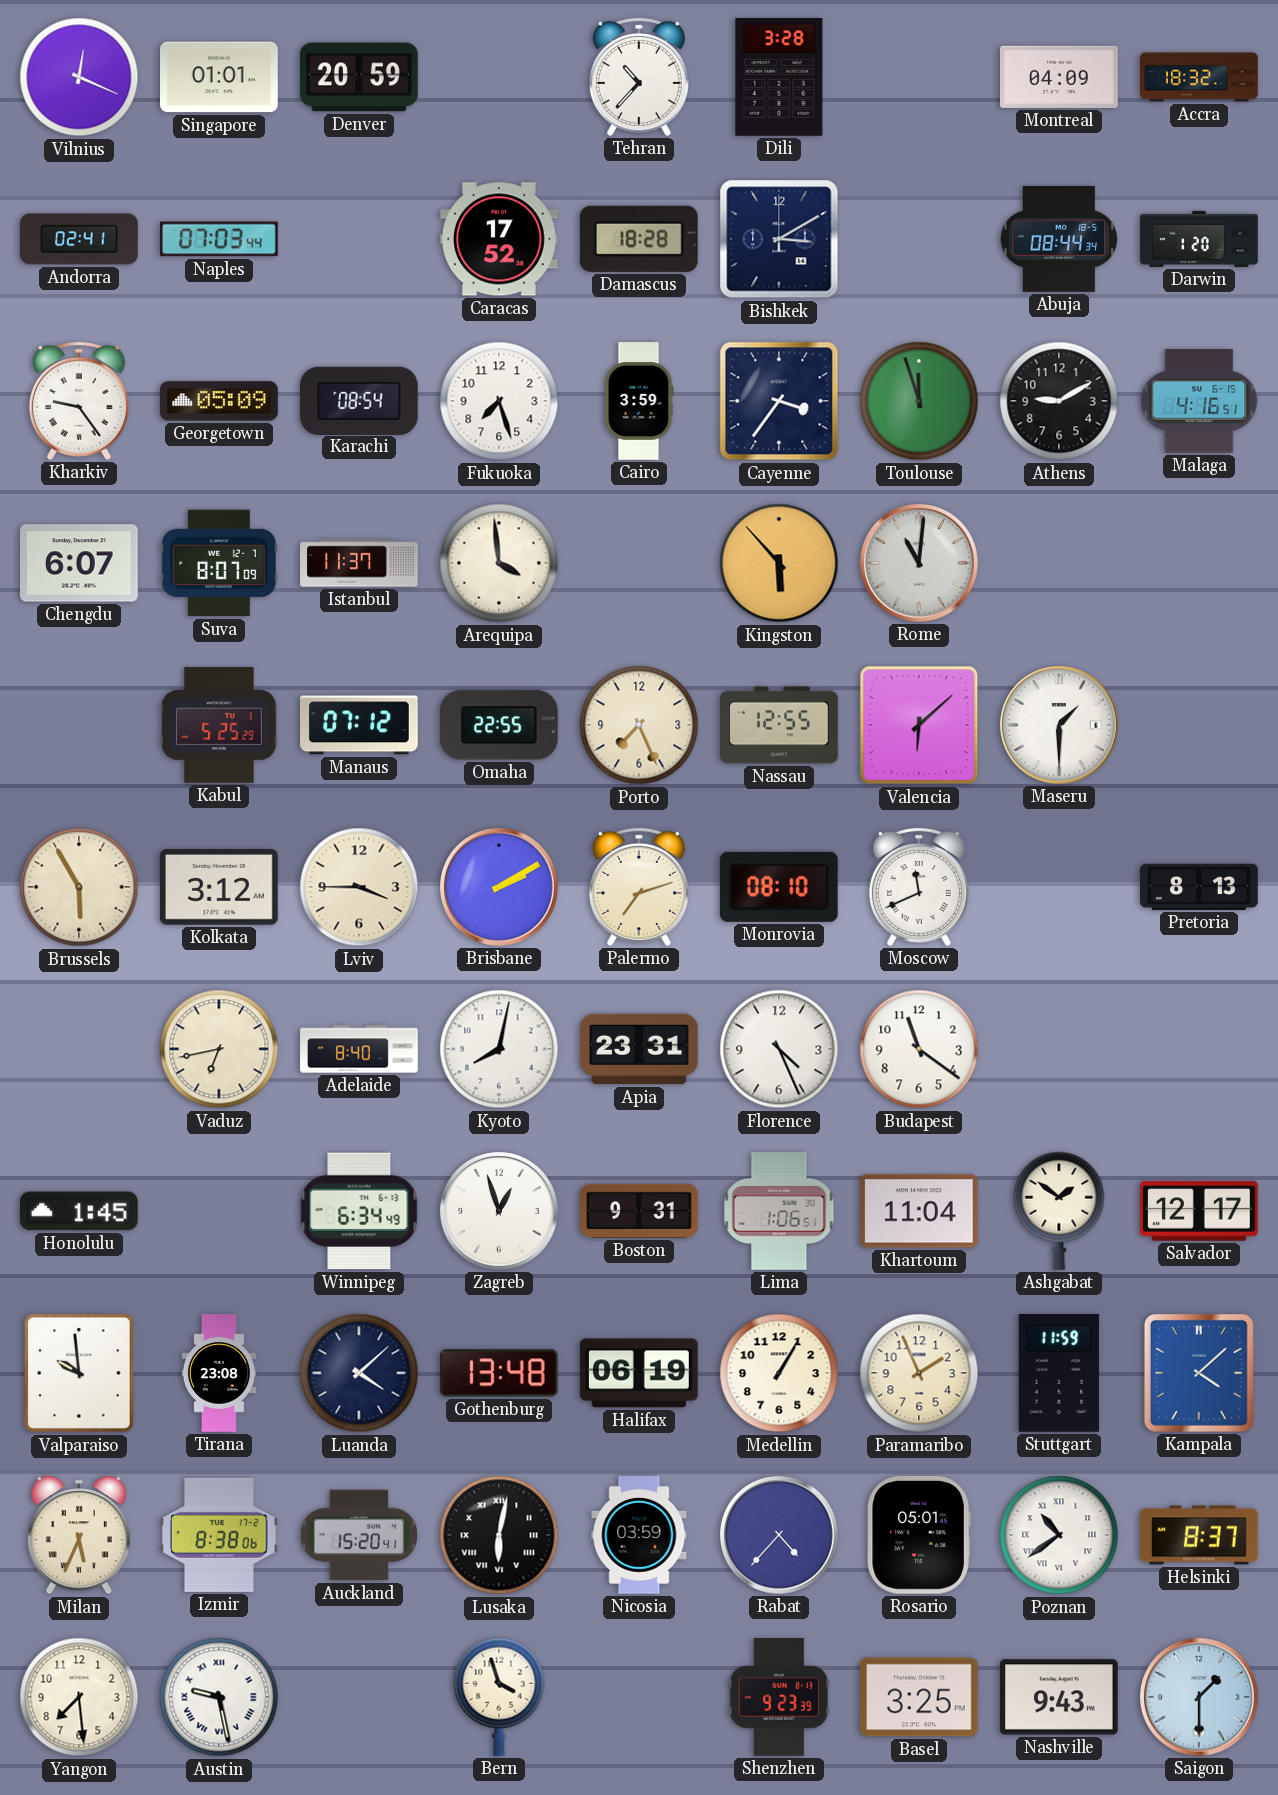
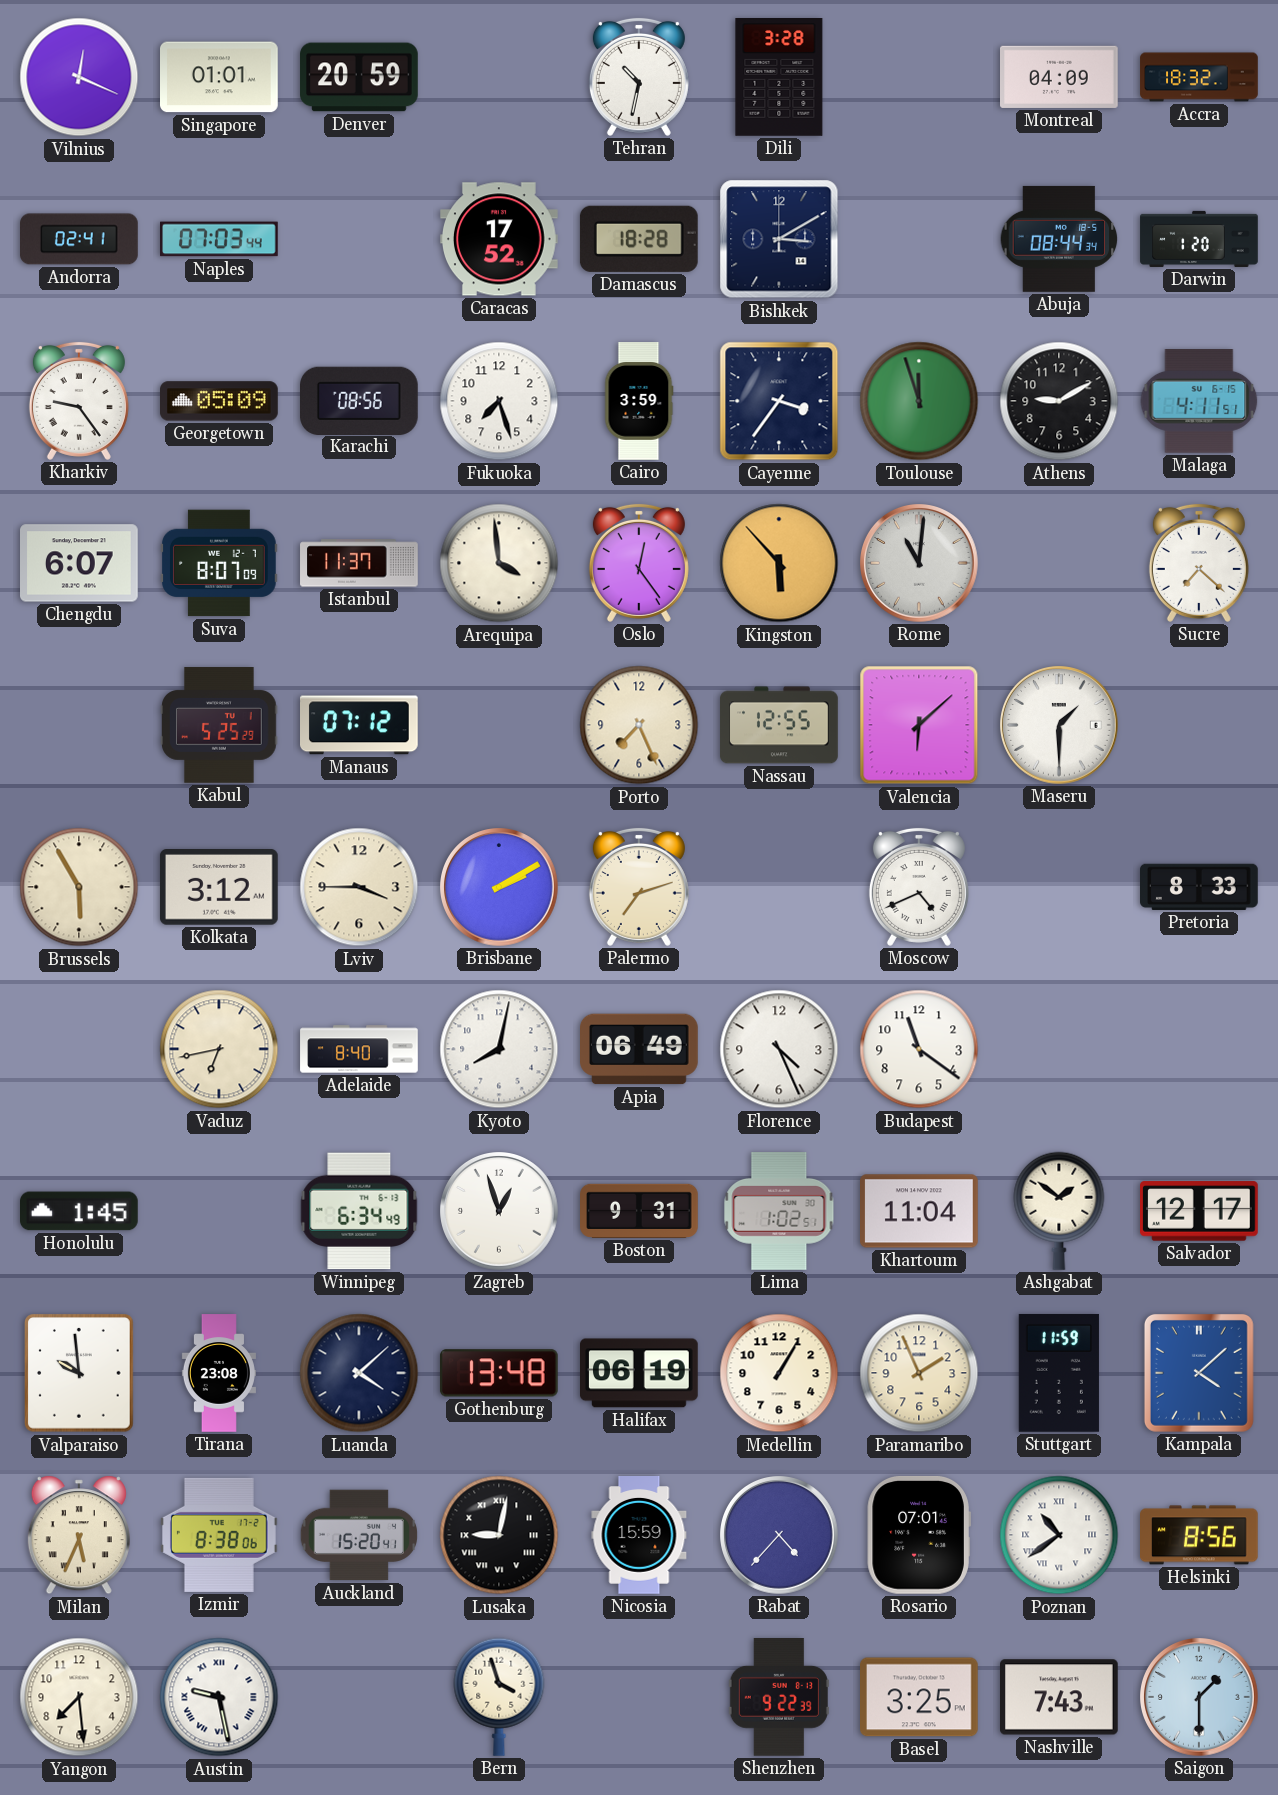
Tehran: 10:37 -> 10:32
Karachi: 08:54 -> 08:56
Malaga: 4:16 -> 4:11
Oslo: none -> 12:24
Sucre: none -> 7:22
Omaha: 22:55 -> none
Monrovia: 08:10 -> none
Moscow: 11:41 -> 4:41
Pretoria: 8:13 -> 8:33
Apia: 23:31 -> 06:49
Lima: 1:06 -> 1:02
Lusaka: 6:02 -> 9:02
Nicosia: 03:59 -> 15:59
Rosario: 05:01 -> 07:01
Helsinki: 8:37 -> 8:56
Shenzhen: 9:23 -> 9:22
Nashville: 9:43 -> 7:43
